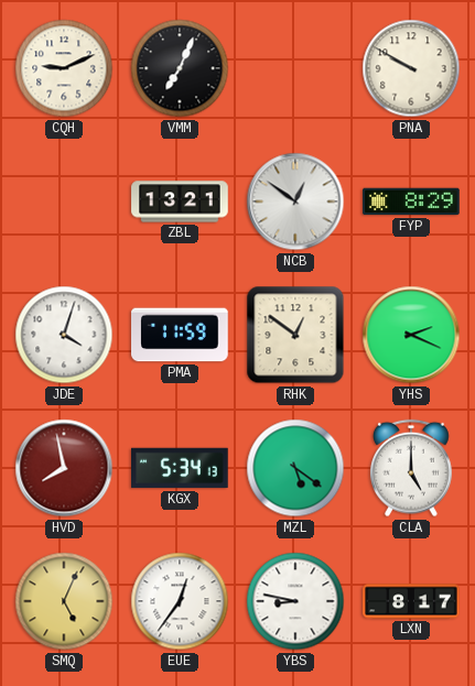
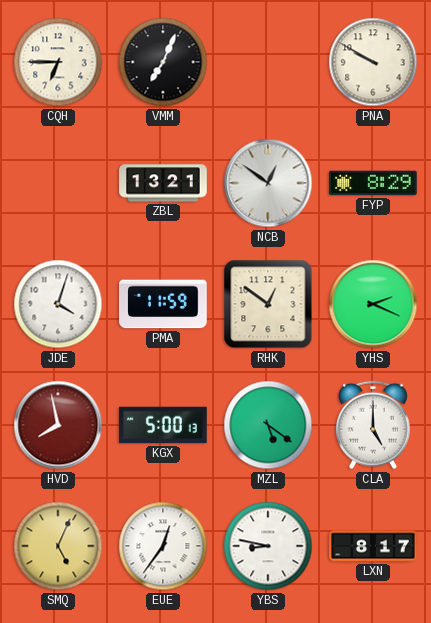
CQH: 9:11 -> 6:45
KGX: 5:34 -> 5:00
